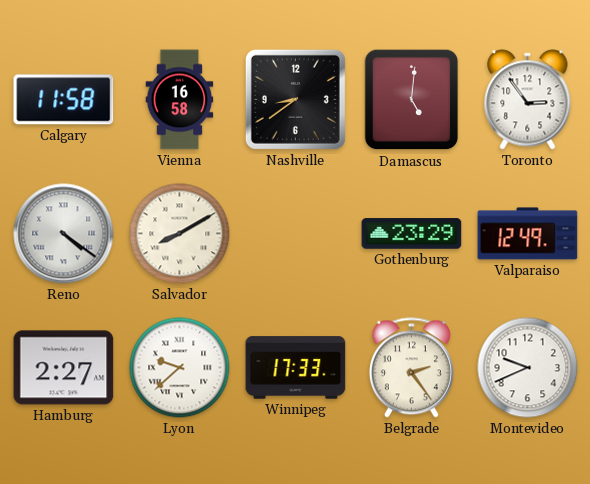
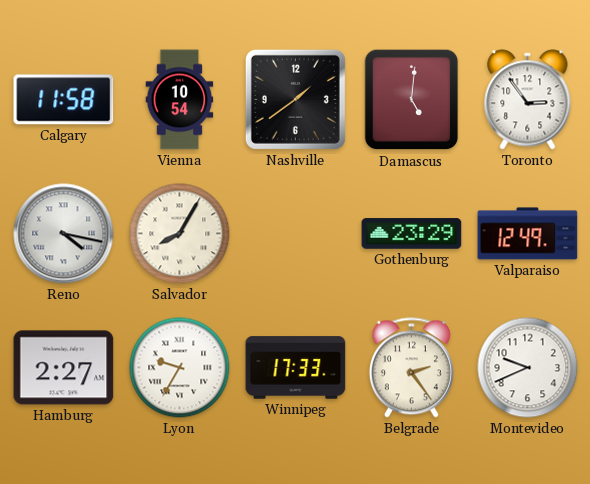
Vienna: 16:58 -> 10:54
Nashville: 8:39 -> 1:39
Reno: 4:21 -> 4:17
Salvador: 8:10 -> 8:05
Lyon: 9:38 -> 9:35
